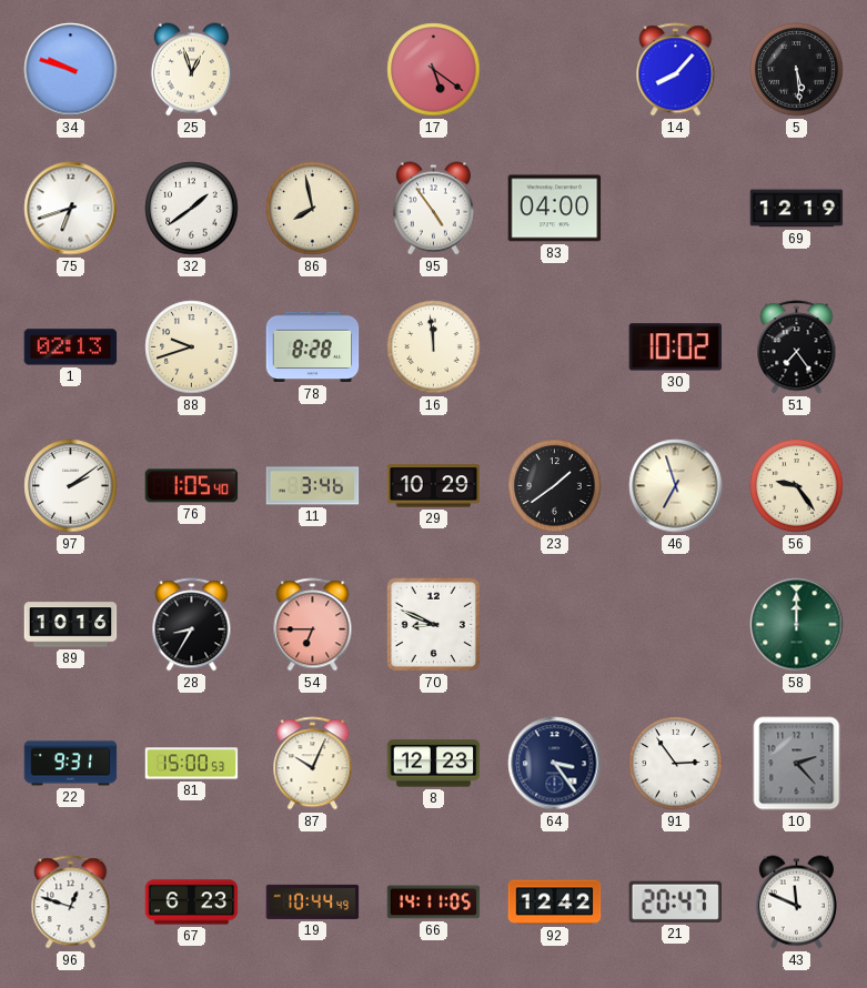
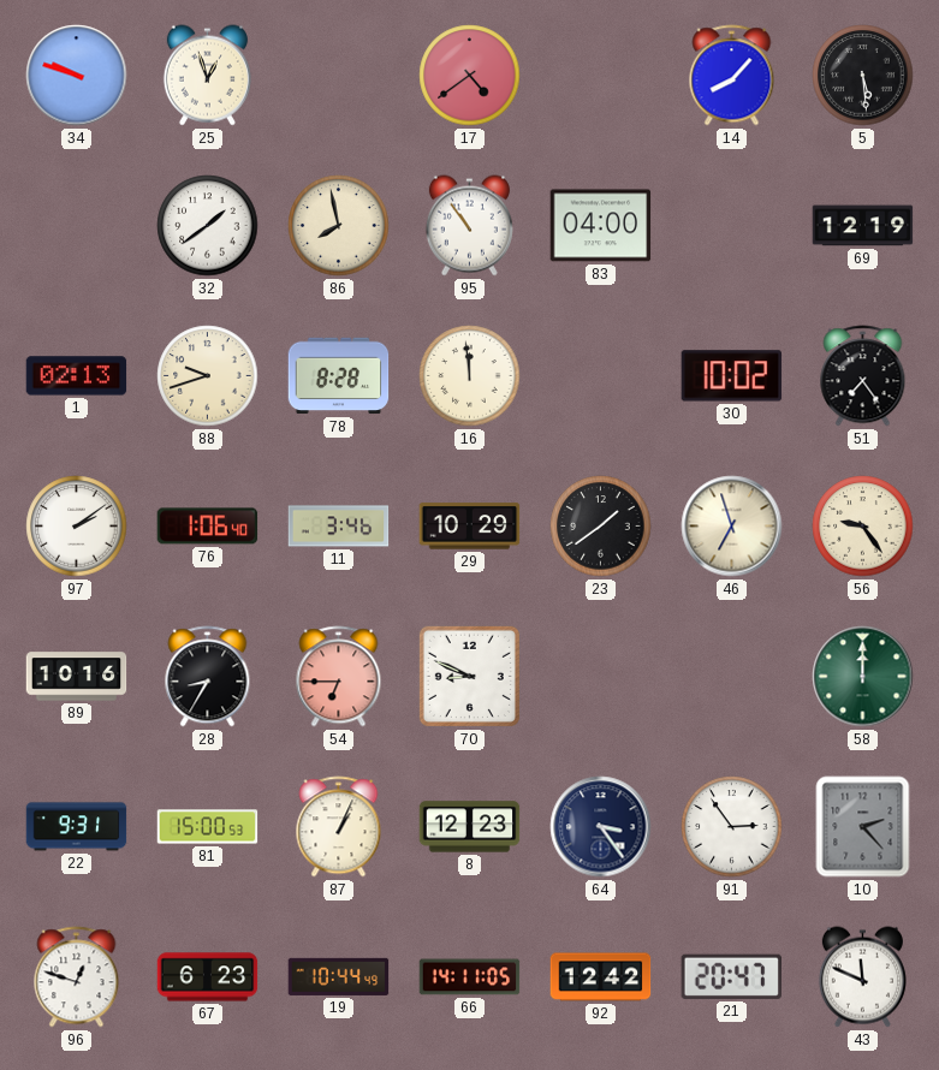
17: 5:21 -> 4:39
75: 6:42 -> none
95: 4:54 -> 10:54
76: 1:05 -> 1:06
87: 10:04 -> 1:04
